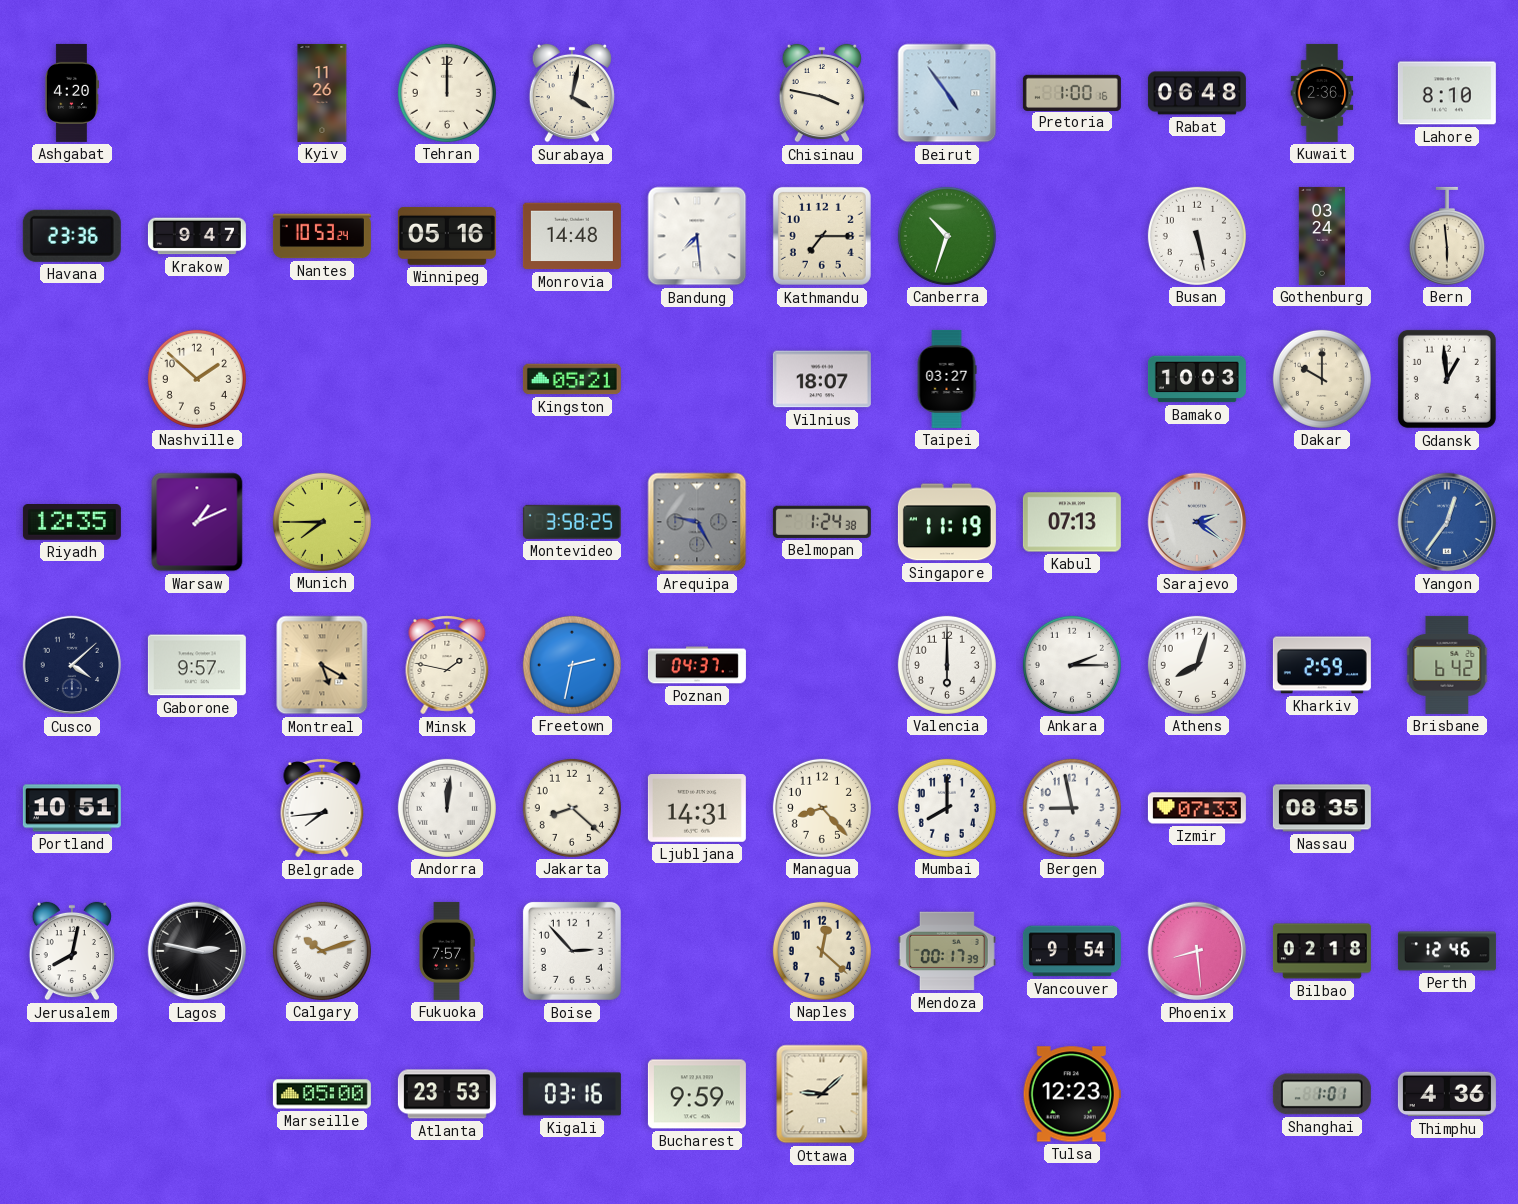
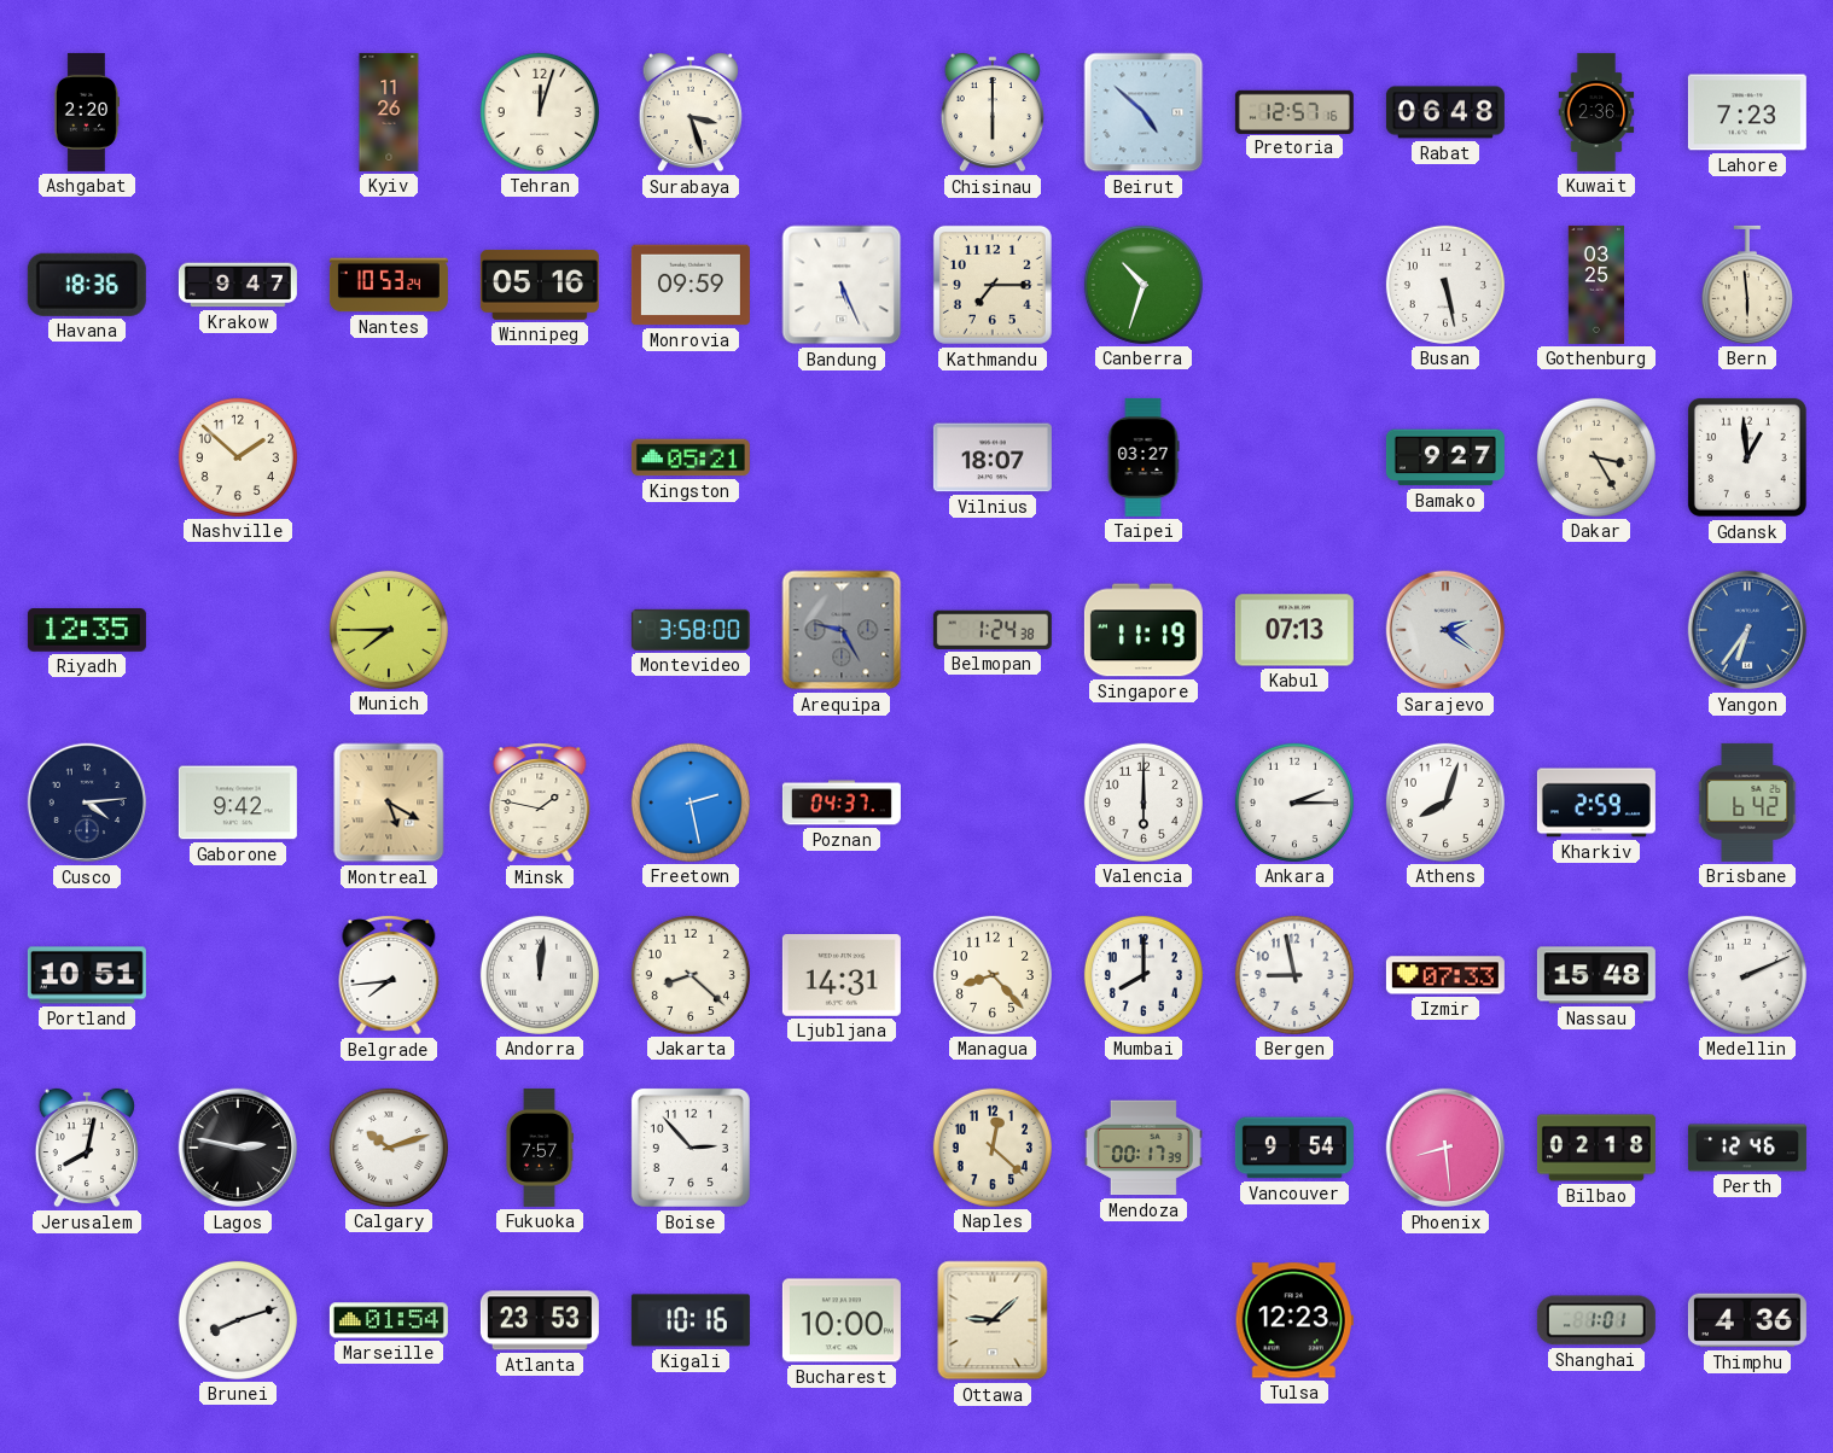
Ashgabat: 4:20 -> 2:20
Tehran: 12:00 -> 12:03
Surabaya: 4:02 -> 3:27
Chisinau: 3:47 -> 6:00
Beirut: 4:54 -> 4:52
Pretoria: 1:00 -> 12:57
Lahore: 8:10 -> 7:23
Havana: 23:36 -> 18:36
Monrovia: 14:48 -> 09:59
Bandung: 7:29 -> 5:26
Gothenburg: 03:24 -> 03:25
Bamako: 10:03 -> 9:27
Dakar: 10:00 -> 3:25
Warsaw: 1:11 -> none
Montevideo: 3:58:25 -> 3:58:00
Yangon: 12:36 -> 6:36
Cusco: 4:08 -> 4:14
Gaborone: 9:57 -> 9:42
Freetown: 2:32 -> 2:28
Nassau: 08:35 -> 15:48
Medellin: none -> 2:11
Brunei: none -> 8:12
Marseille: 05:00 -> 01:54
Kigali: 03:16 -> 10:16
Bucharest: 9:59 -> 10:00
